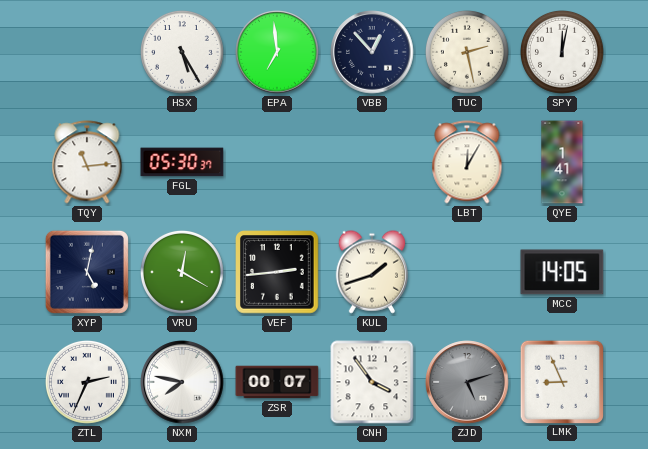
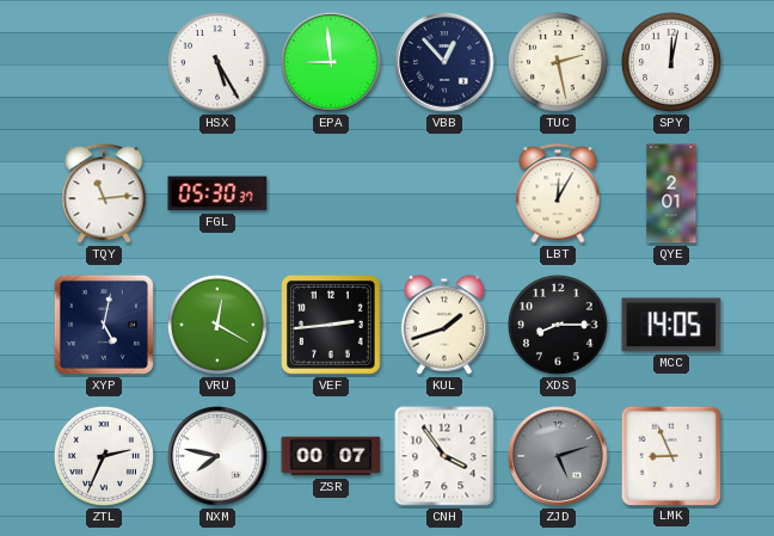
EPA: 6:59 -> 8:59
QYE: 1:41 -> 2:01
XDS: none -> 8:15
